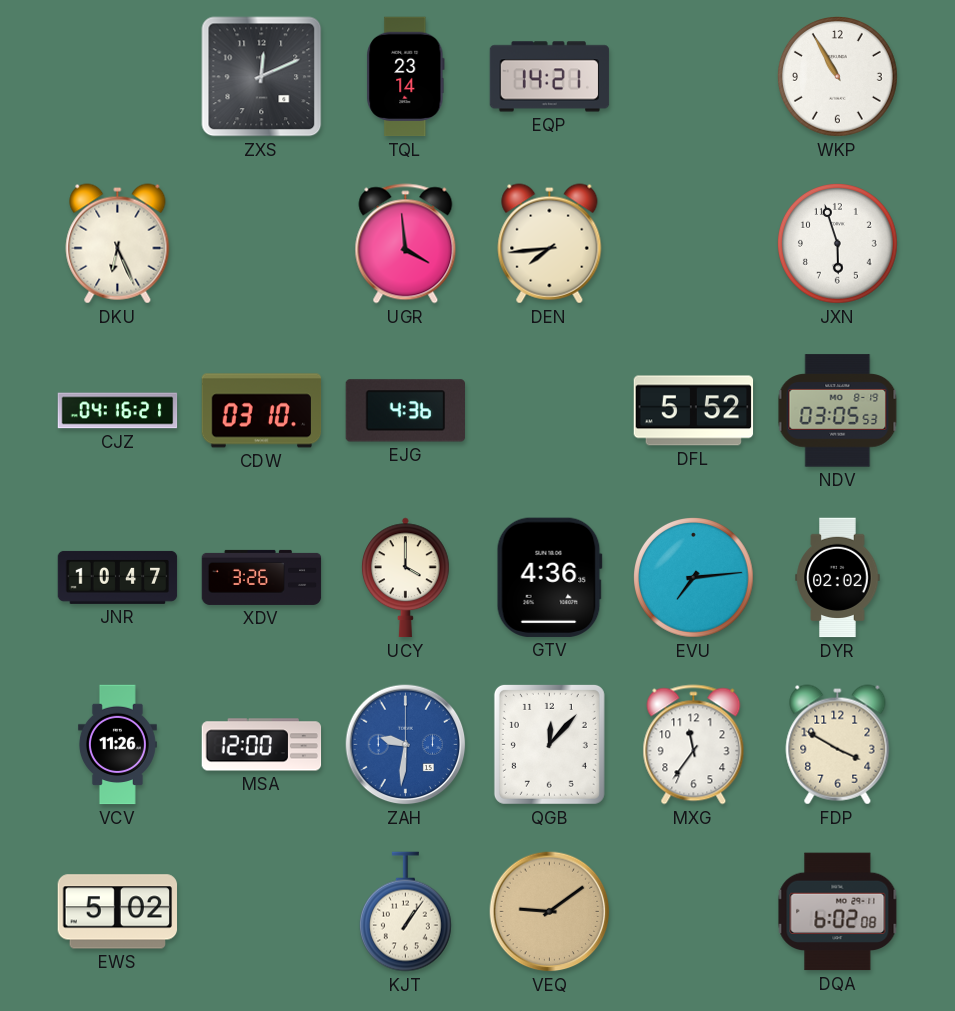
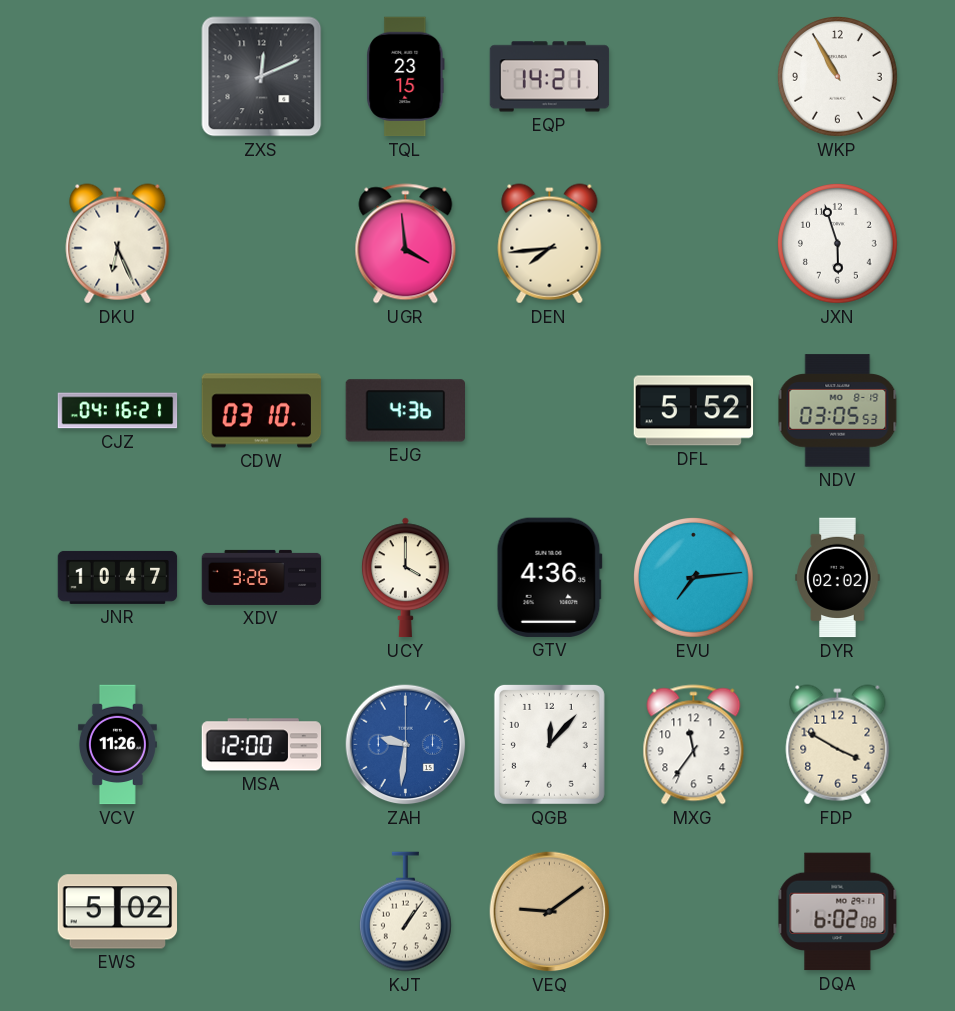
TQL: 23:14 -> 23:15
